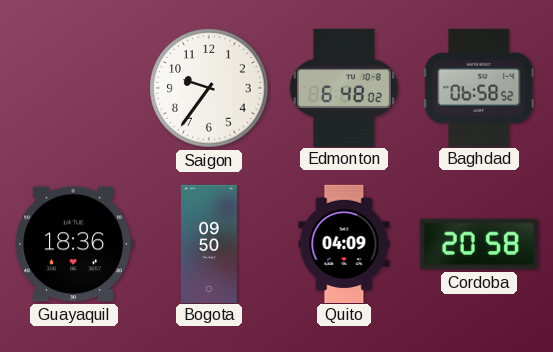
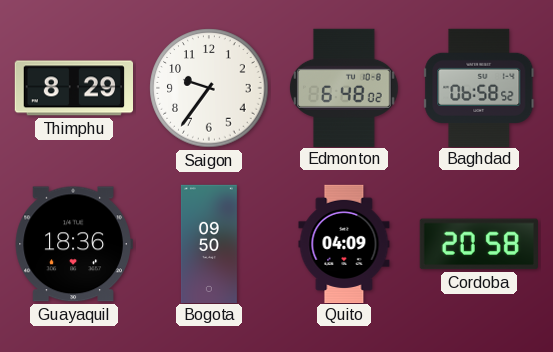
Thimphu: none -> 8:29
